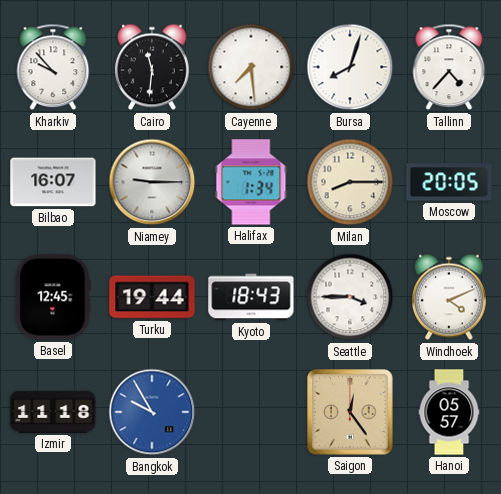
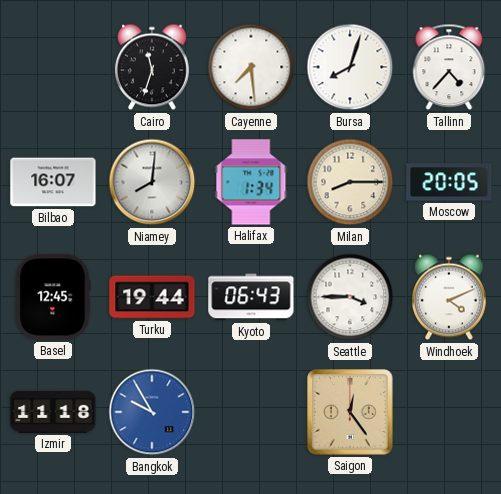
Kharkiv: 9:53 -> none
Cairo: 11:31 -> 11:33
Niamey: 9:15 -> 8:01
Kyoto: 18:43 -> 06:43
Hanoi: 05:57 -> none
